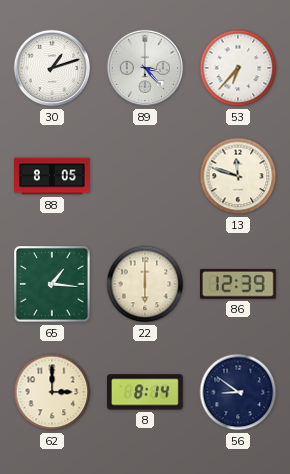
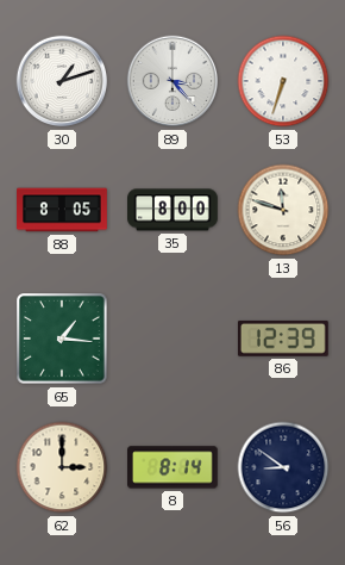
53: 6:37 -> 6:33
35: none -> 8:00
22: 6:00 -> none
